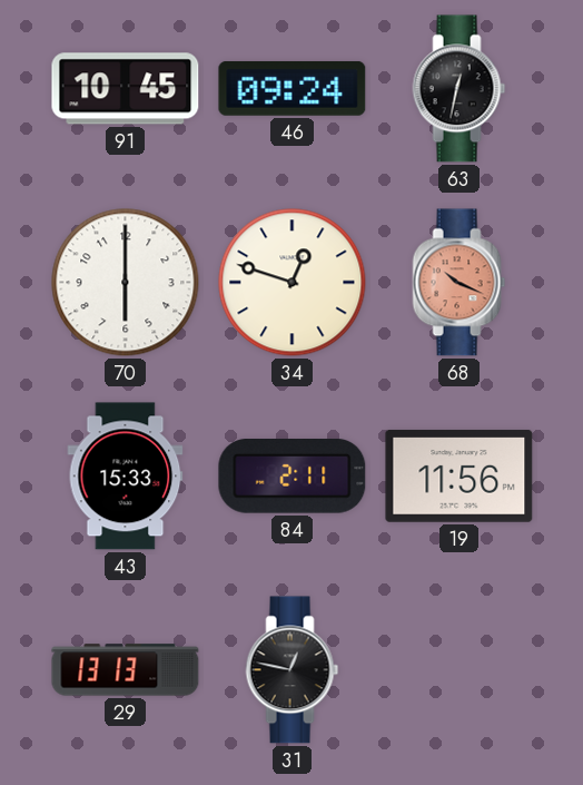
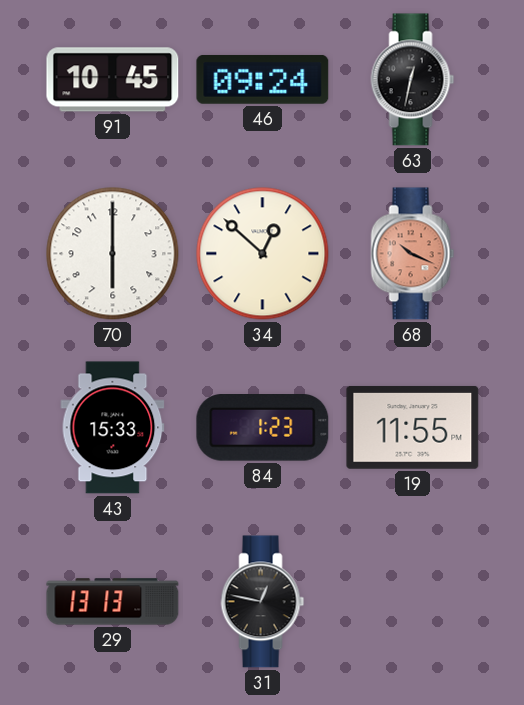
34: 12:48 -> 12:52
84: 2:11 -> 1:23
19: 11:56 -> 11:55
